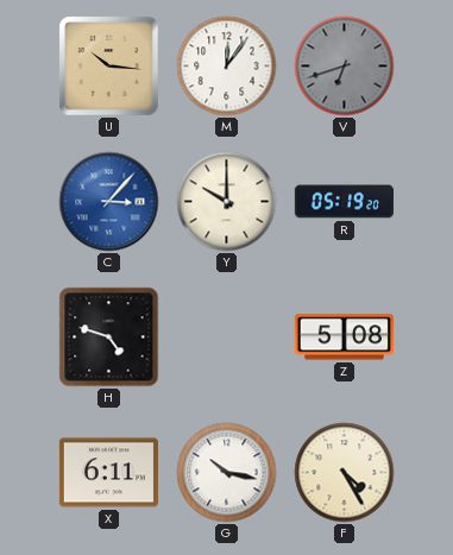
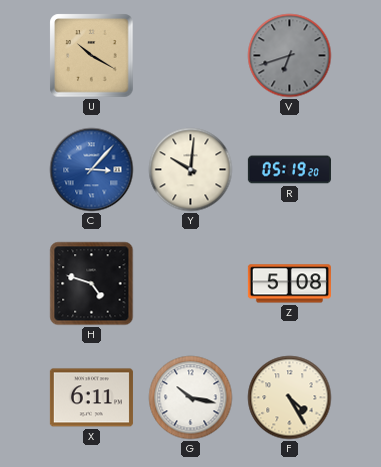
U: 10:16 -> 10:20
M: 12:06 -> none
Y: 10:00 -> 10:01
